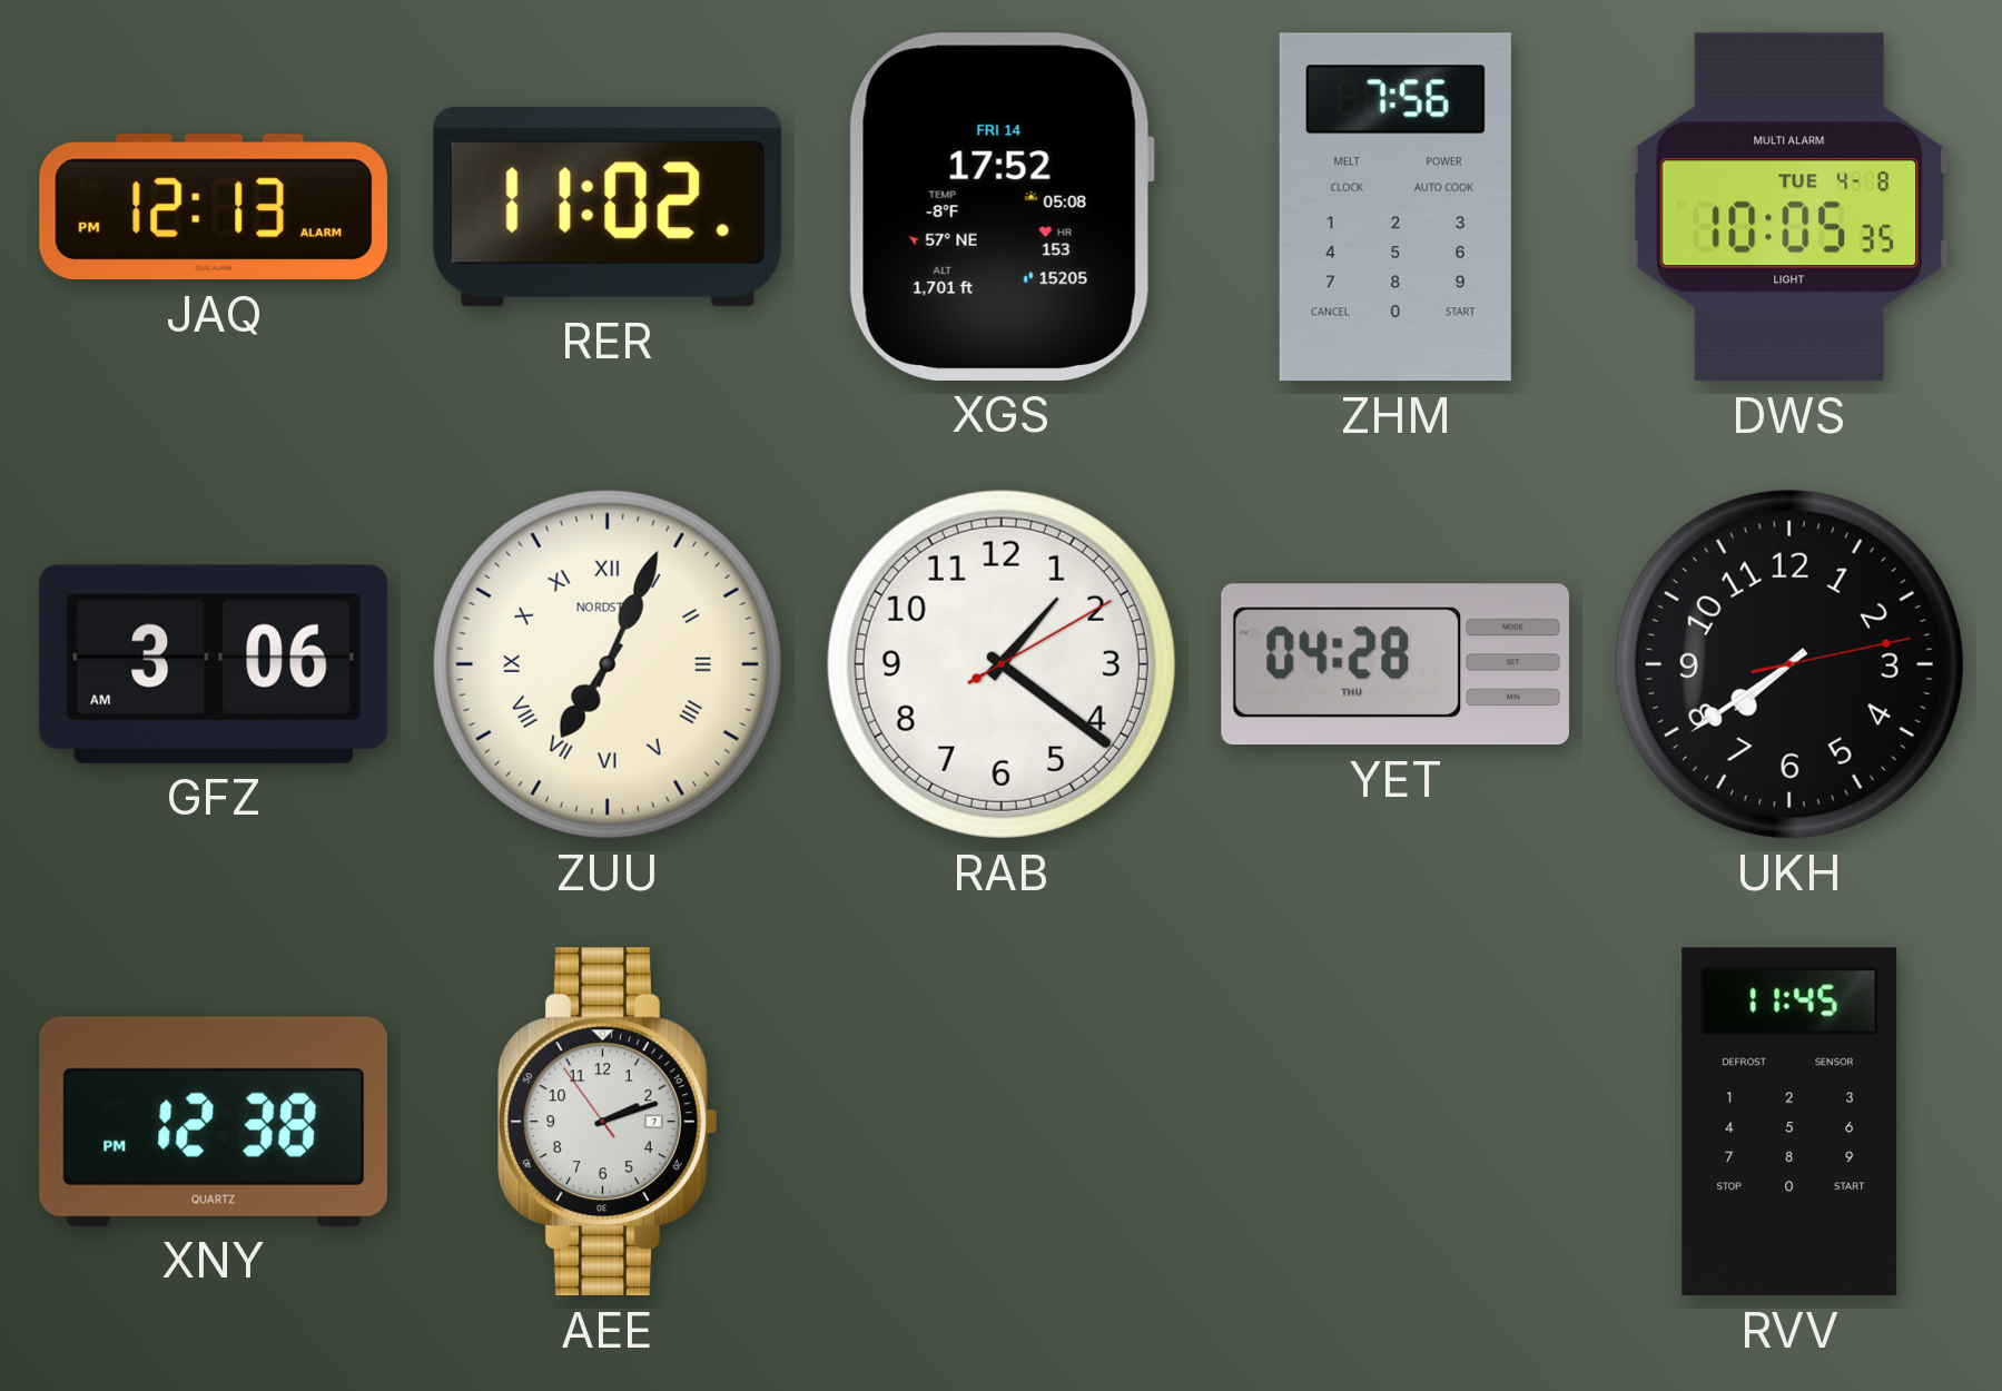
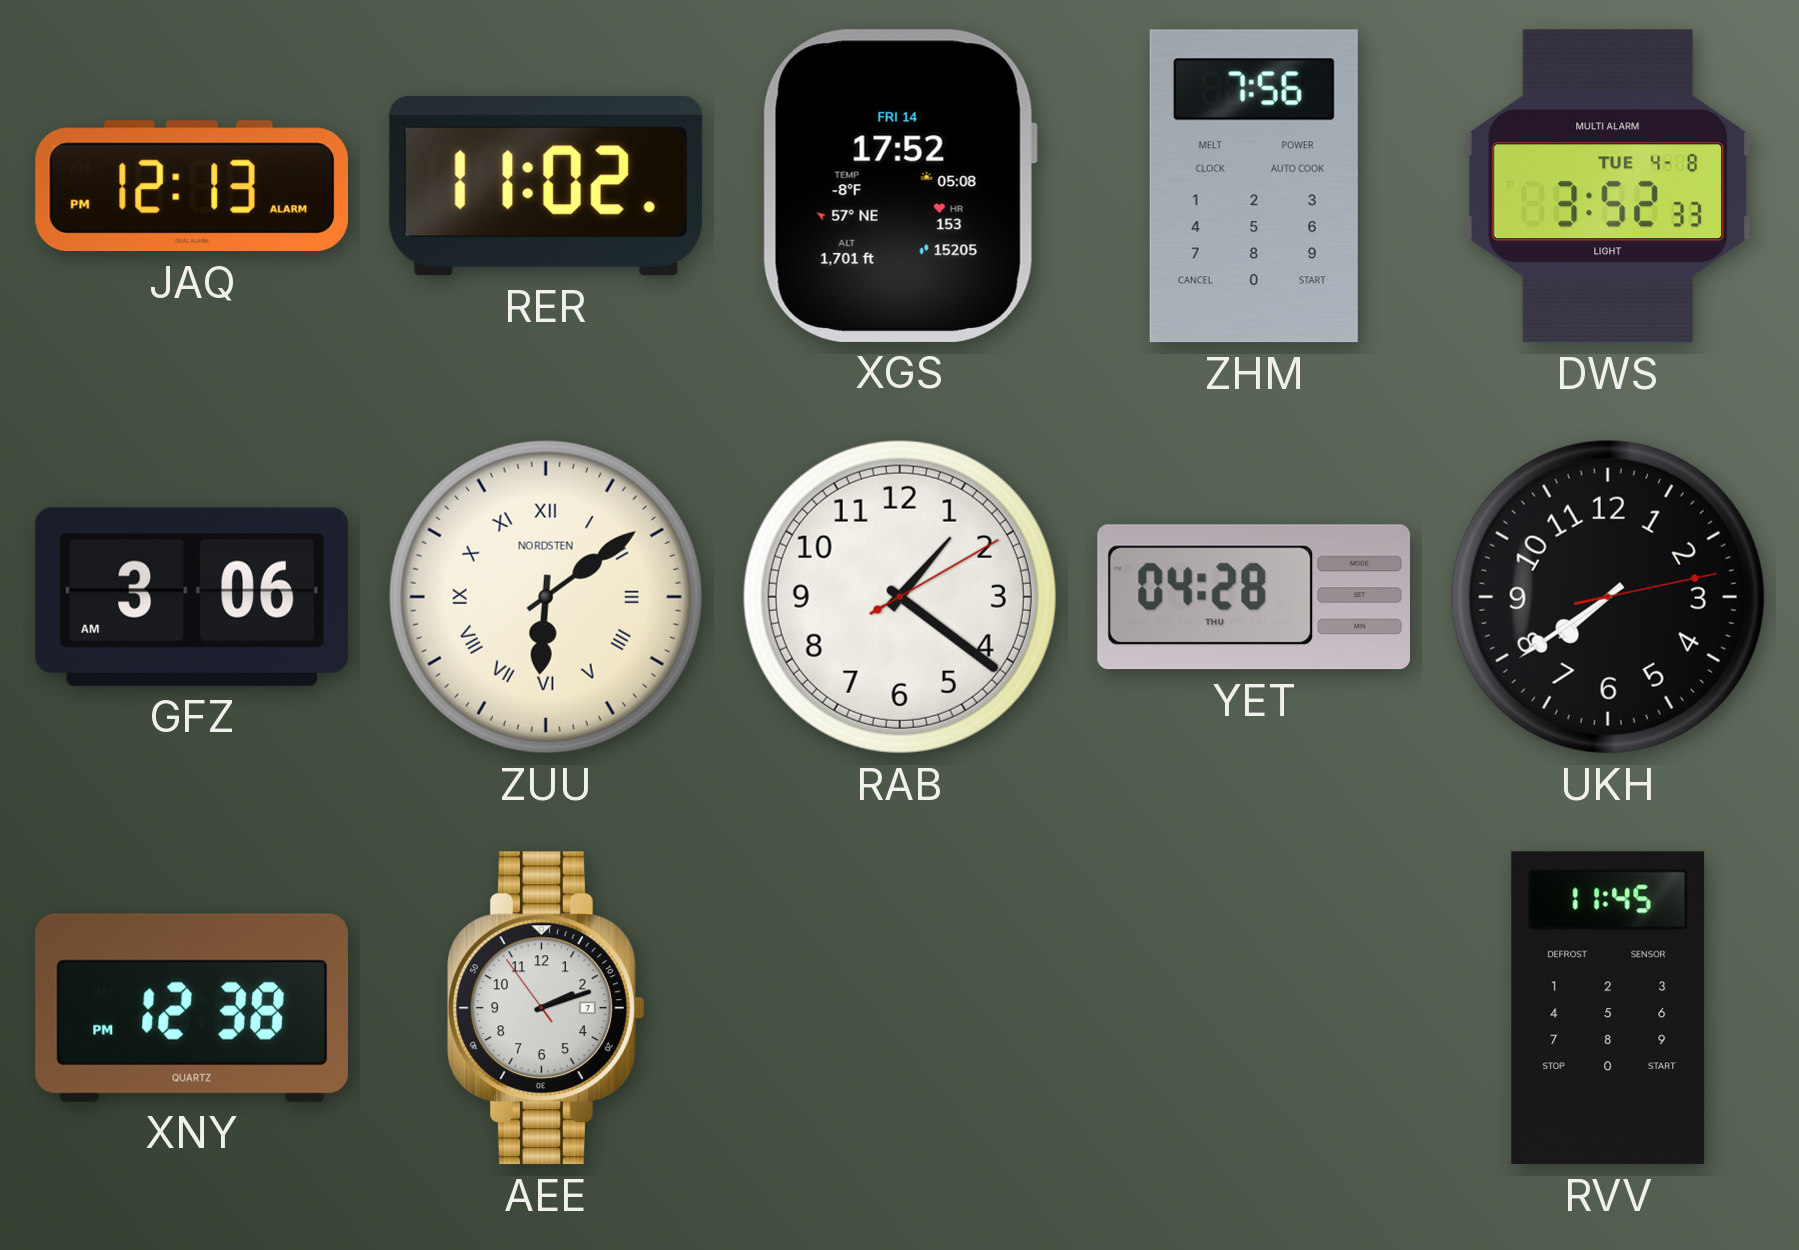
DWS: 10:05 -> 3:52
ZUU: 7:04 -> 6:09
